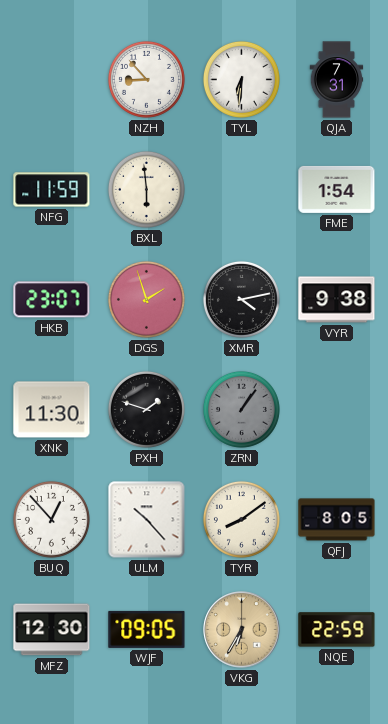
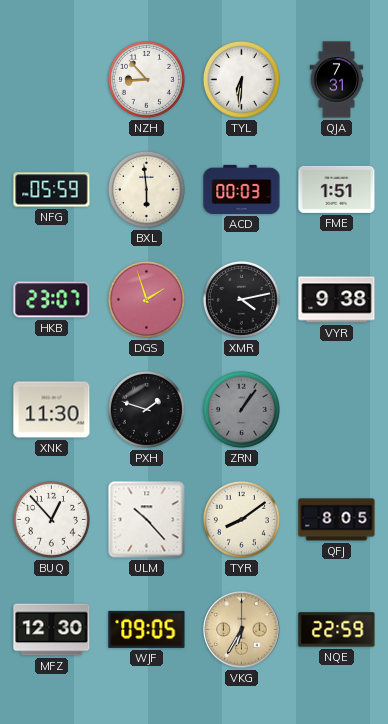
NFG: 11:59 -> 05:59
ACD: none -> 00:03
FME: 1:54 -> 1:51
